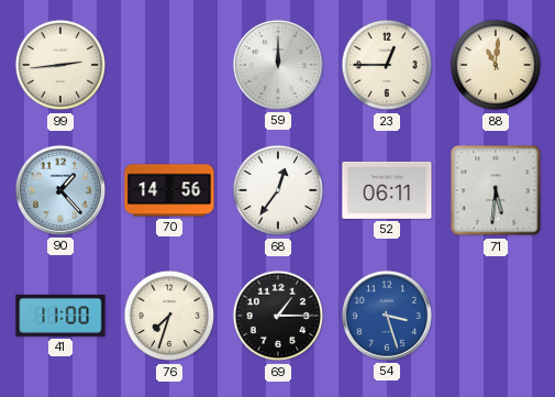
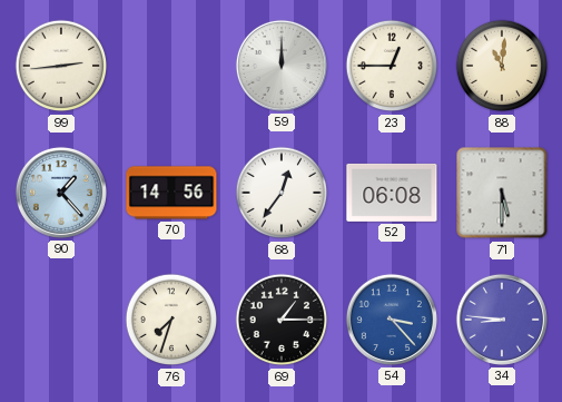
52: 06:11 -> 06:08
71: 5:31 -> 5:30
41: 11:00 -> none
54: 3:27 -> 3:23
34: none -> 8:46
